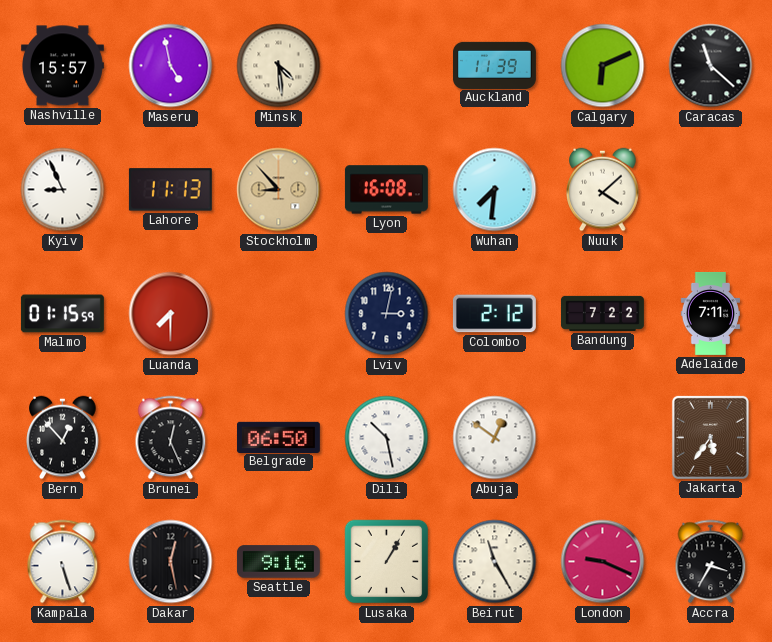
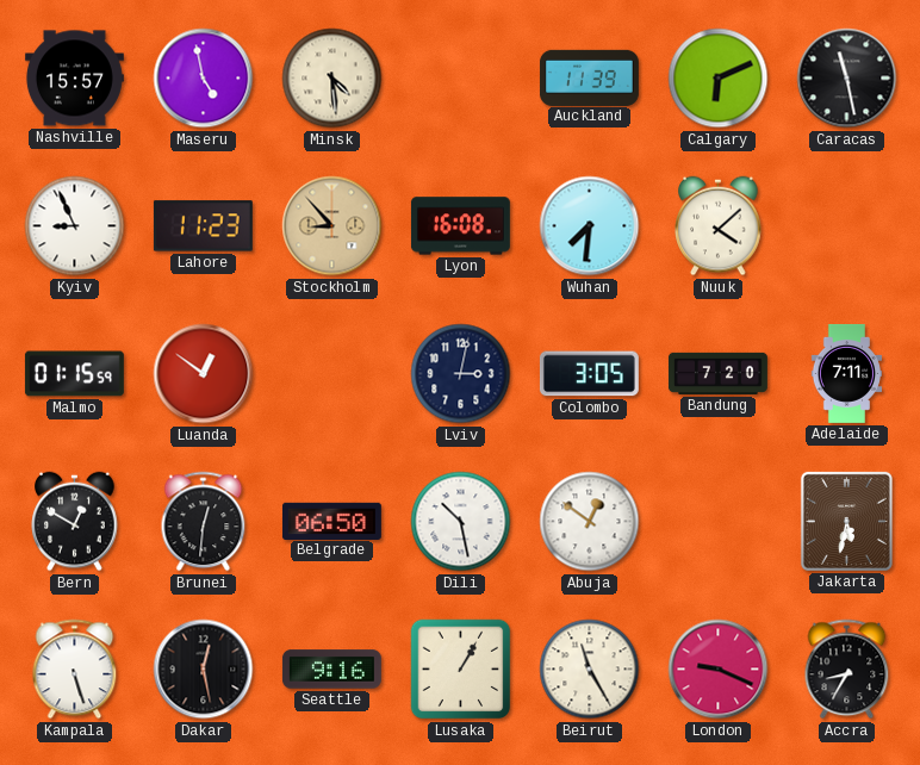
Caracas: 11:22 -> 11:28
Lahore: 11:13 -> 11:23
Luanda: 7:30 -> 12:51
Colombo: 2:12 -> 3:05
Bandung: 7:22 -> 7:20
Bern: 12:53 -> 12:50
Brunei: 12:26 -> 12:31
Jakarta: 5:36 -> 5:32
Accra: 3:35 -> 8:35
